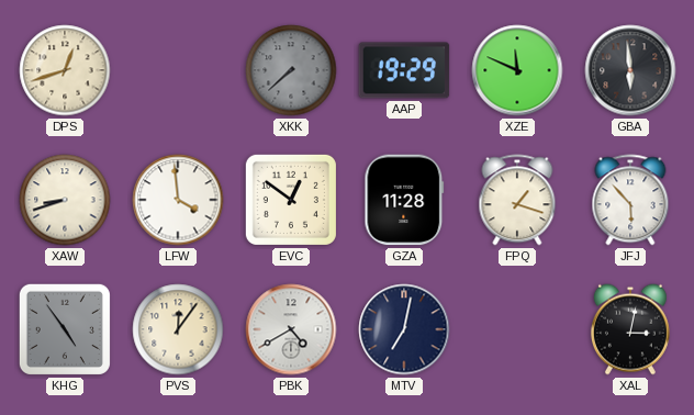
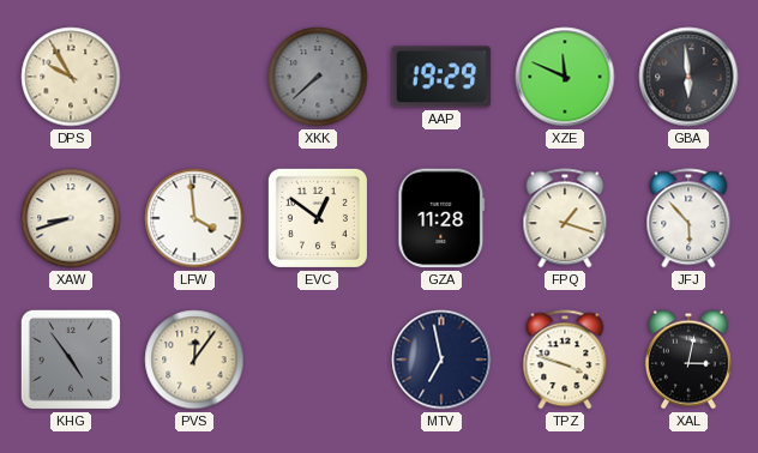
DPS: 12:42 -> 9:55
PBK: 4:40 -> none
MTV: 7:02 -> 6:58
TPZ: none -> 3:48
